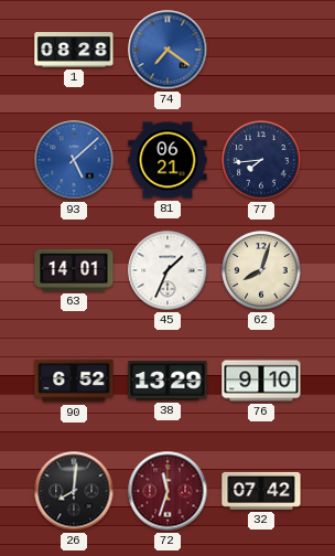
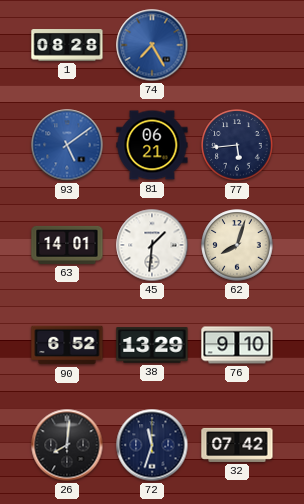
74: 7:21 -> 7:25
93: 5:08 -> 5:09
77: 7:44 -> 5:44
45: 1:34 -> 1:31
72 dial: burgundy -> navy
